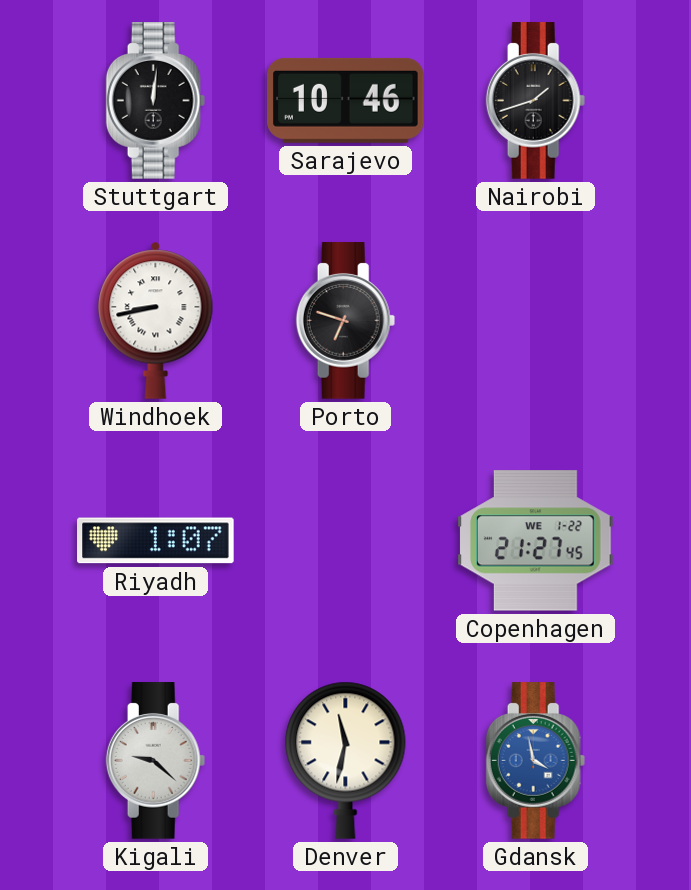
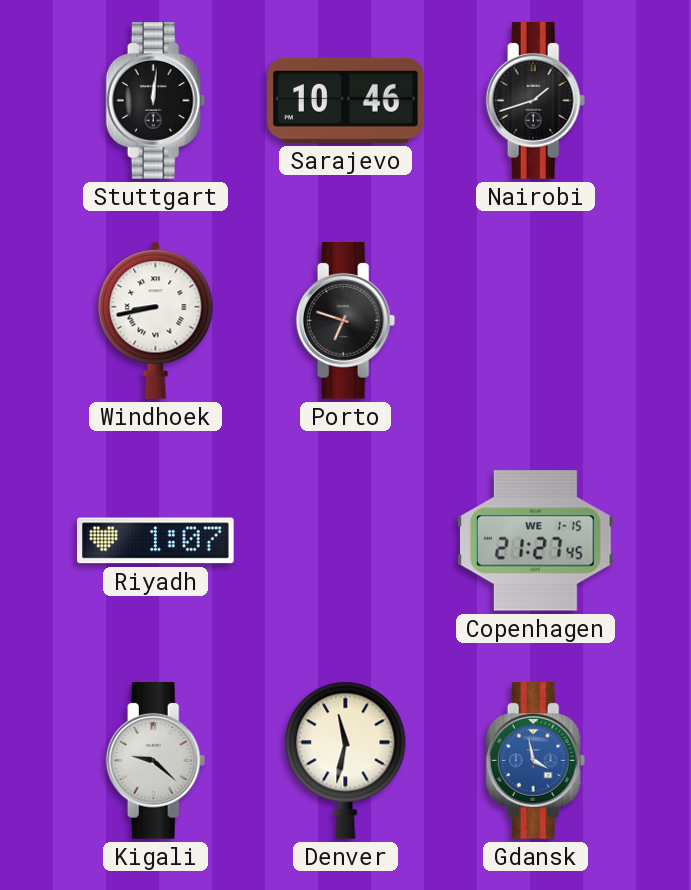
Copenhagen date: WE 1-22 -> WE 1-15
